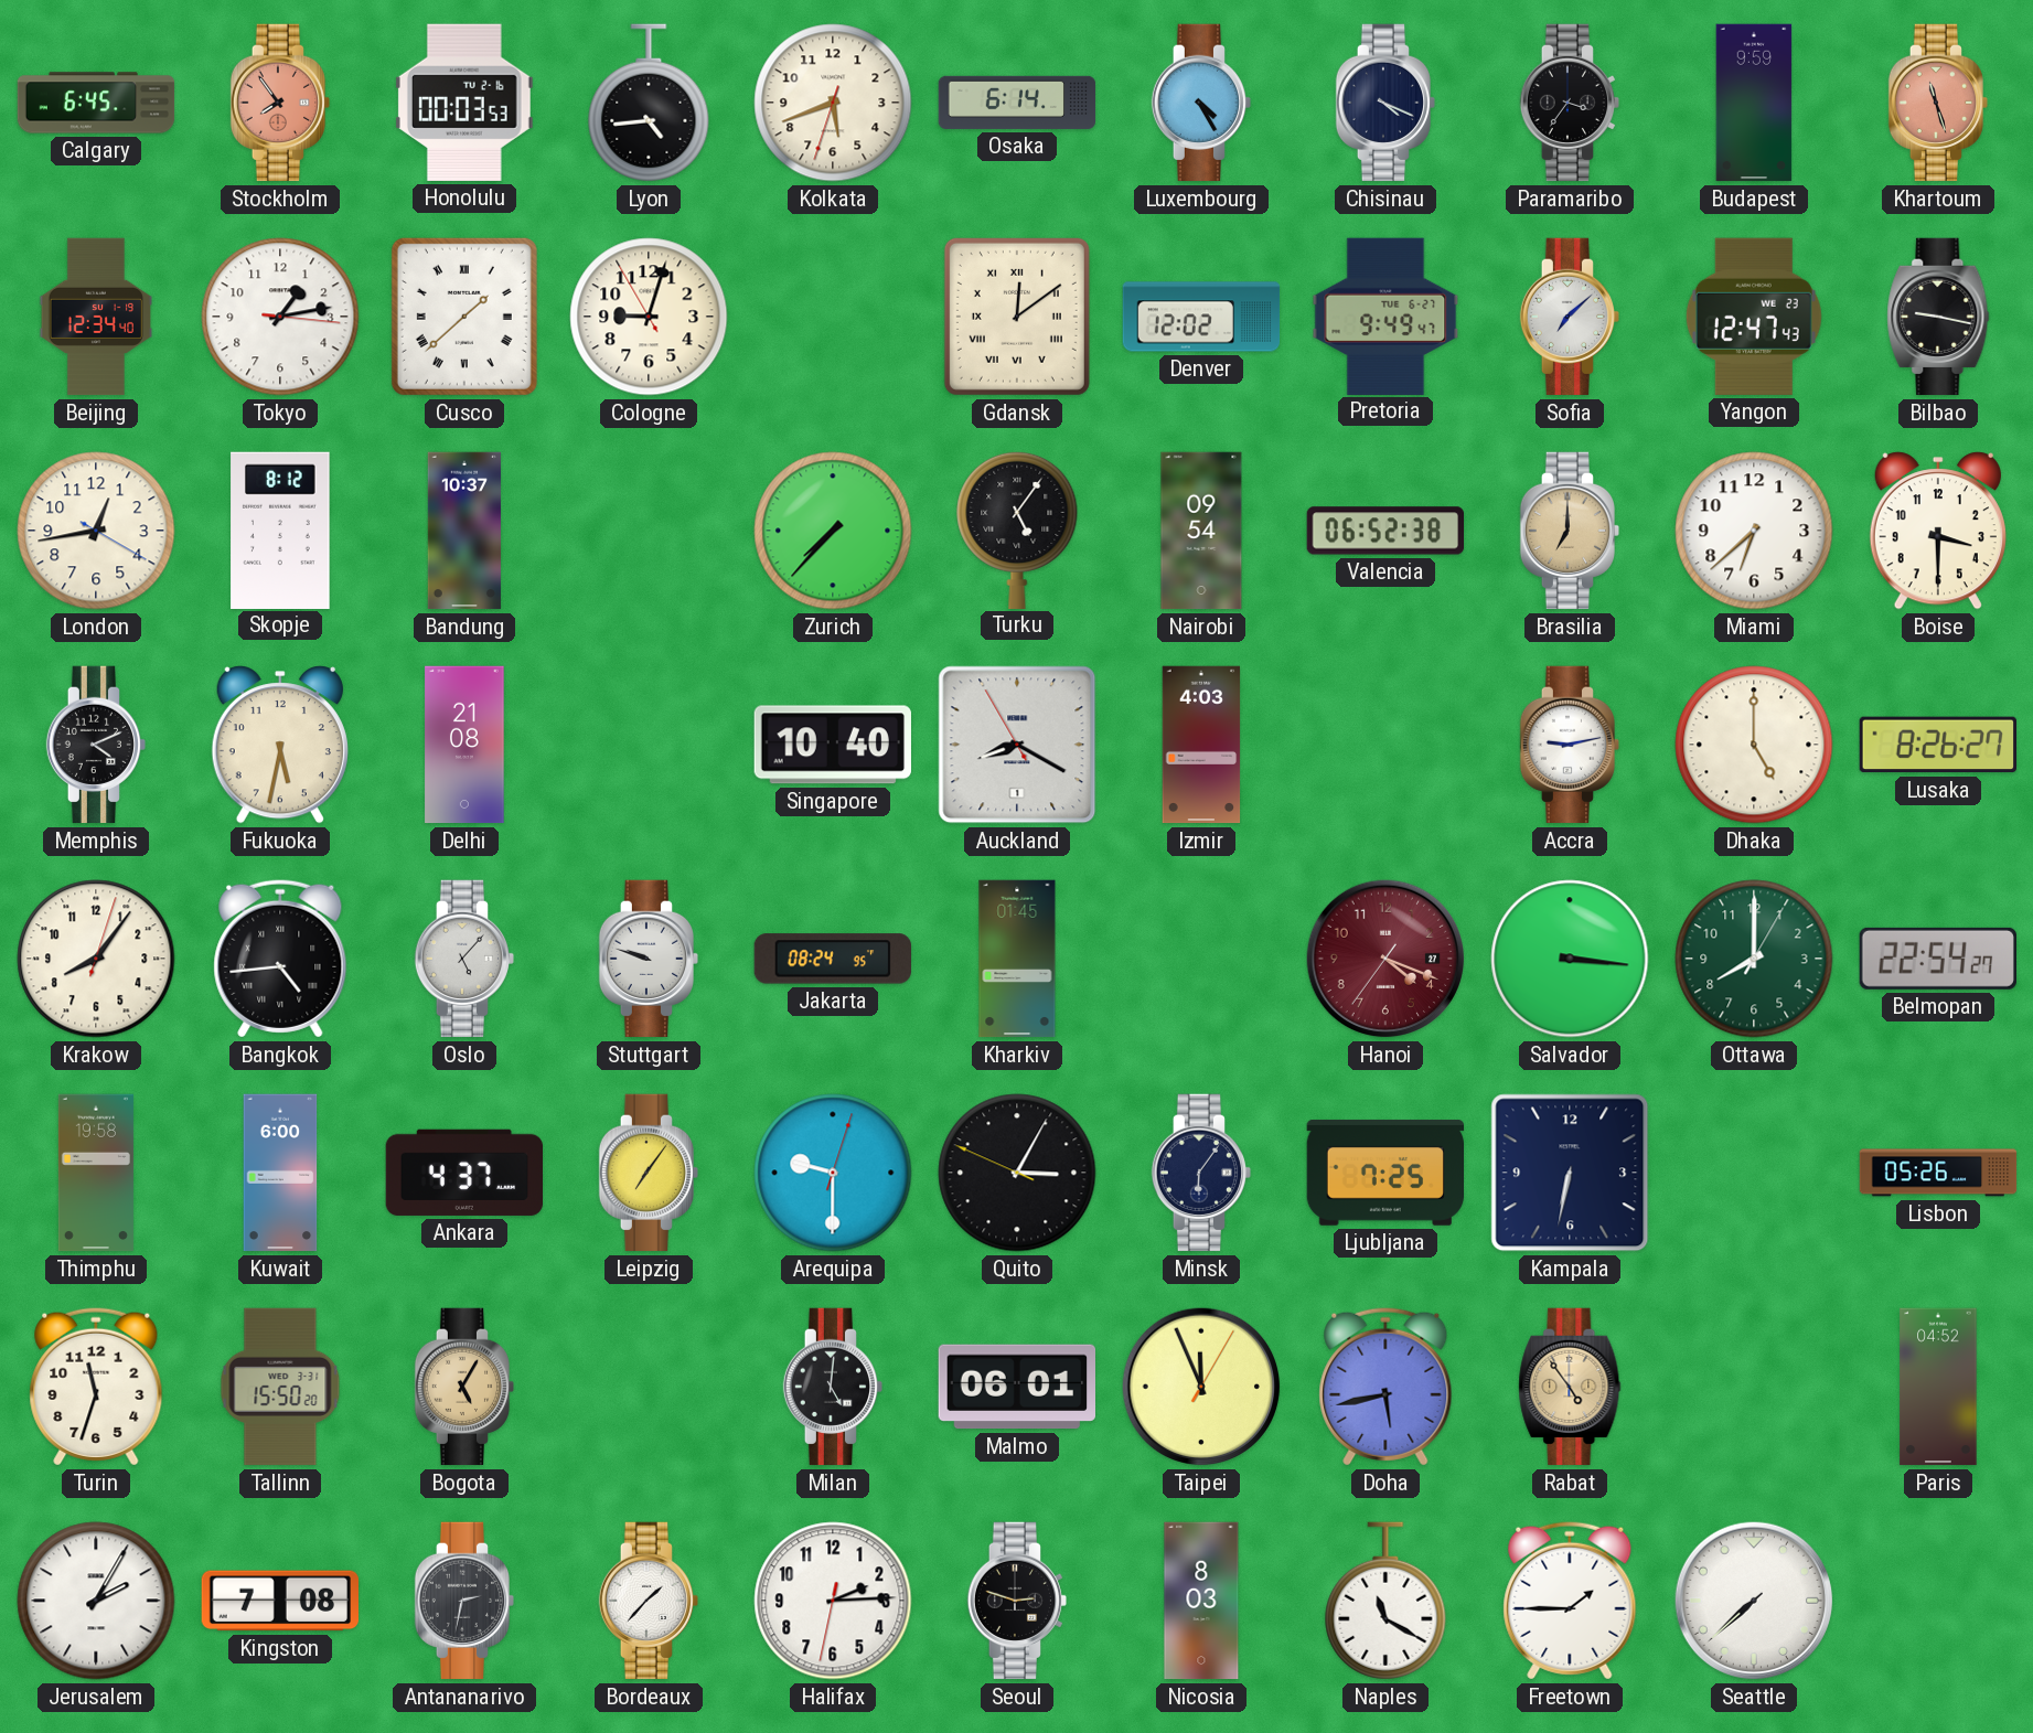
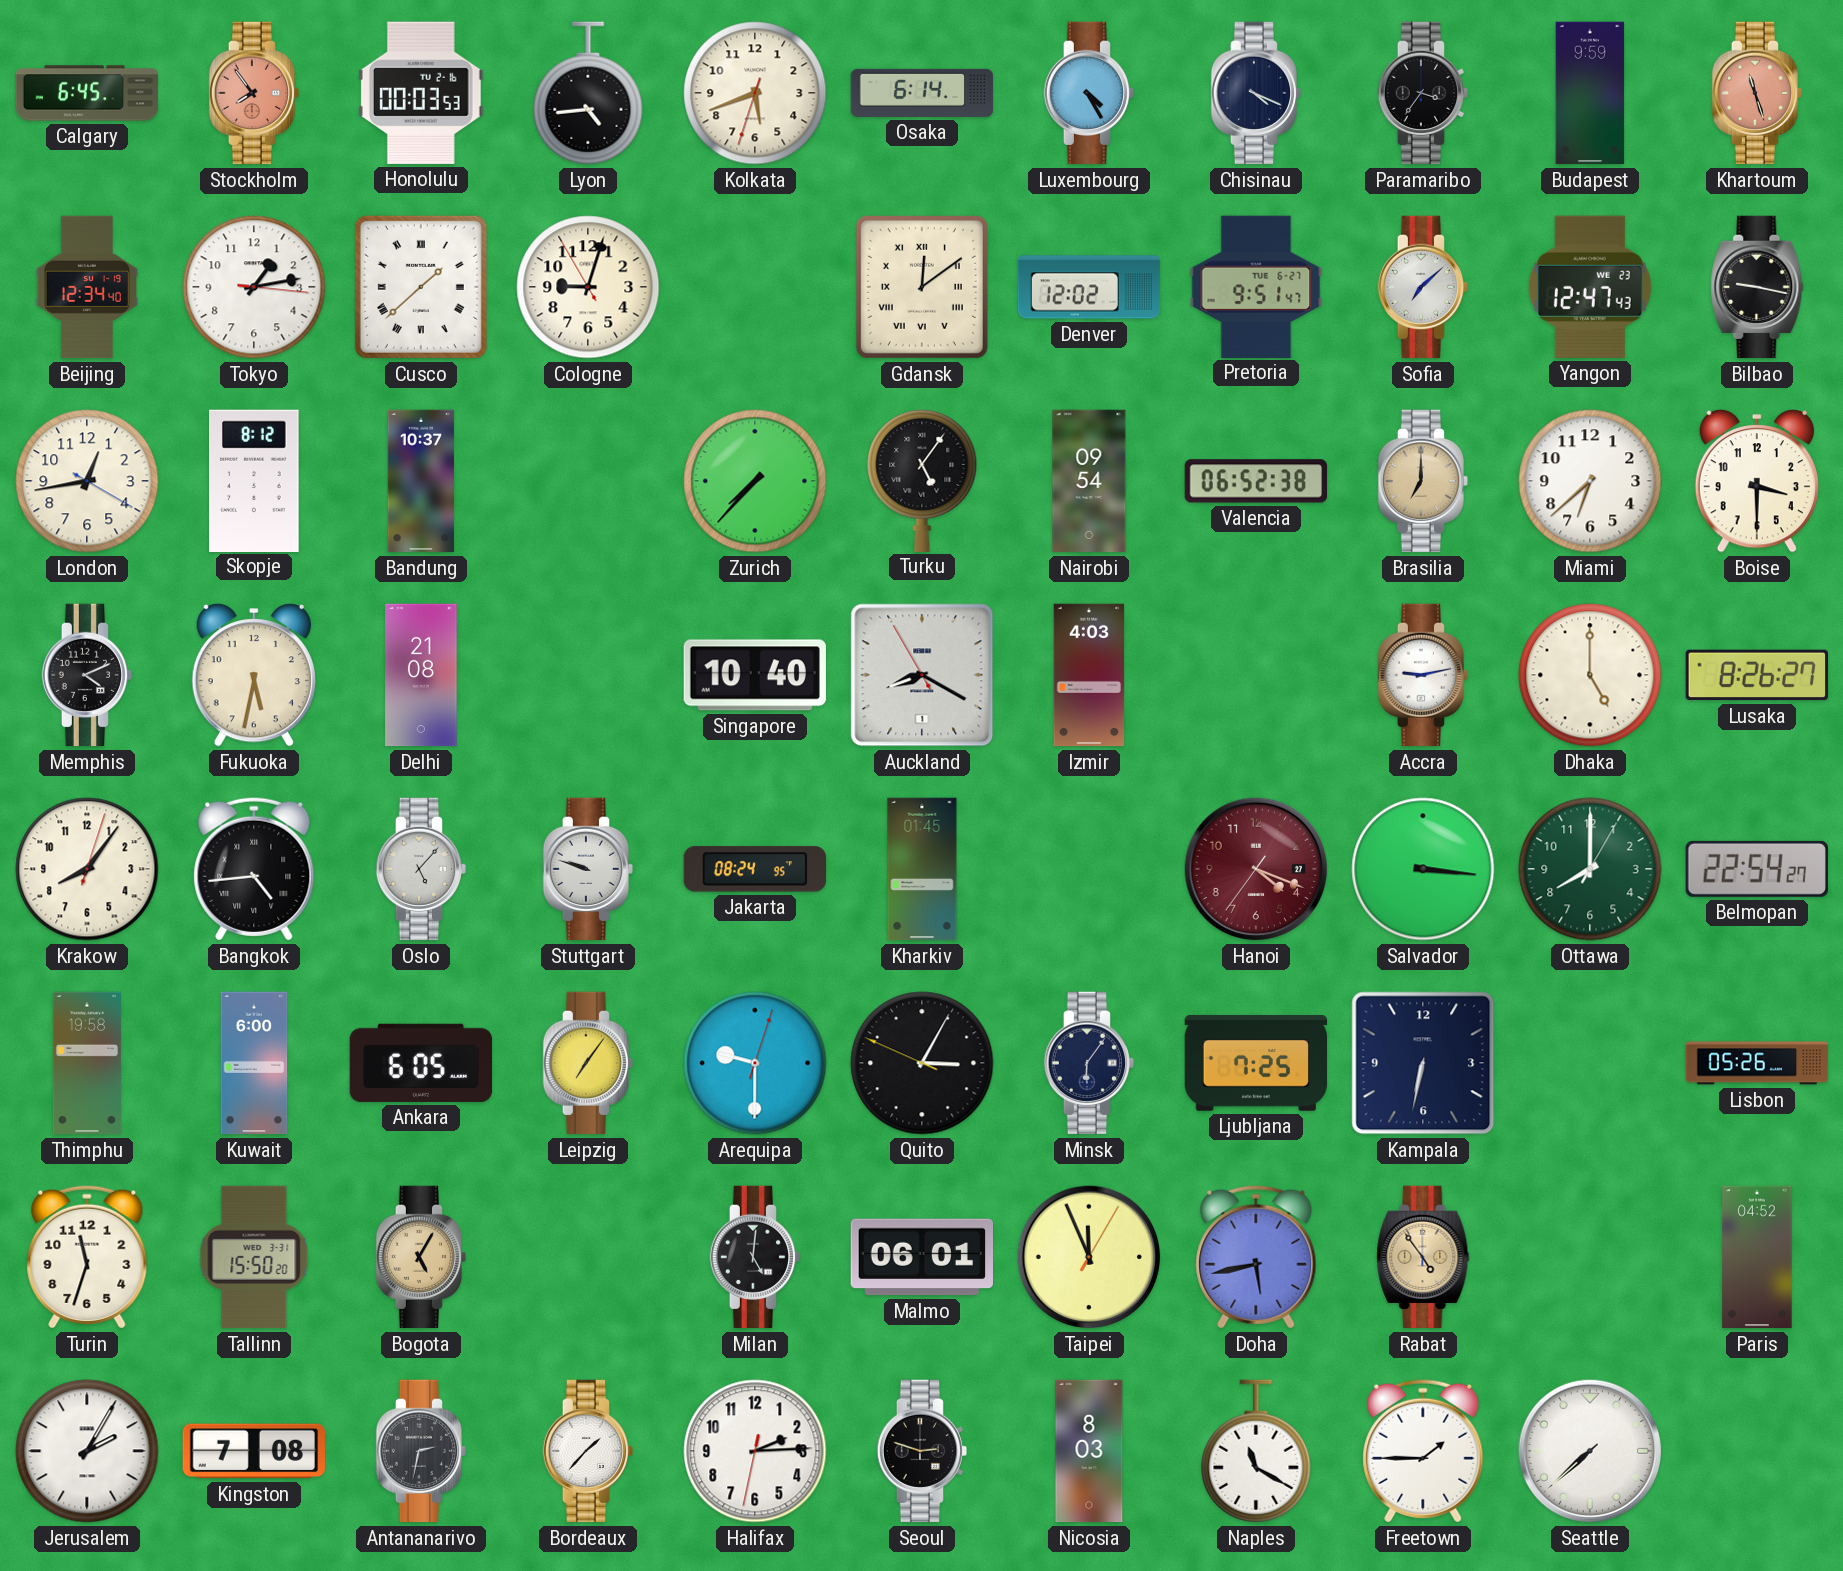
Pretoria: 9:49 -> 9:51
Ankara: 4:37 -> 6:05
